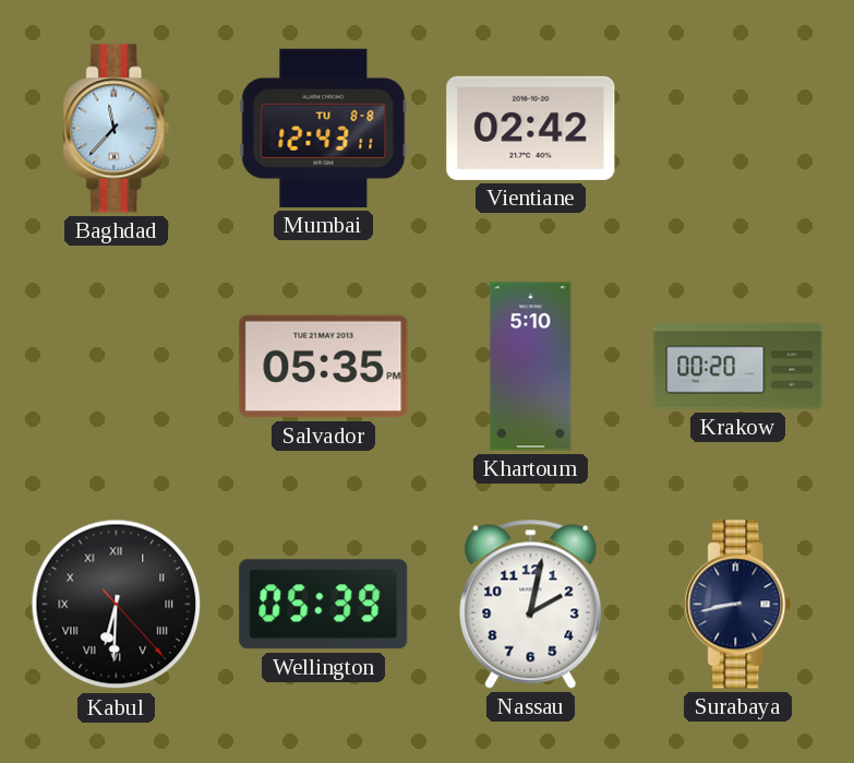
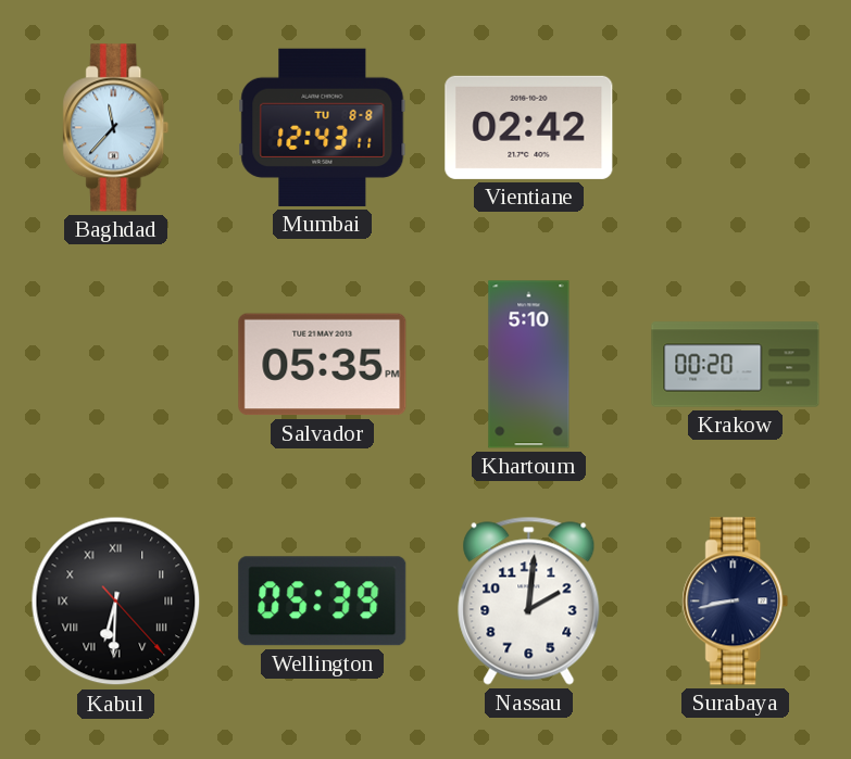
Nassau: 2:02 -> 2:01
